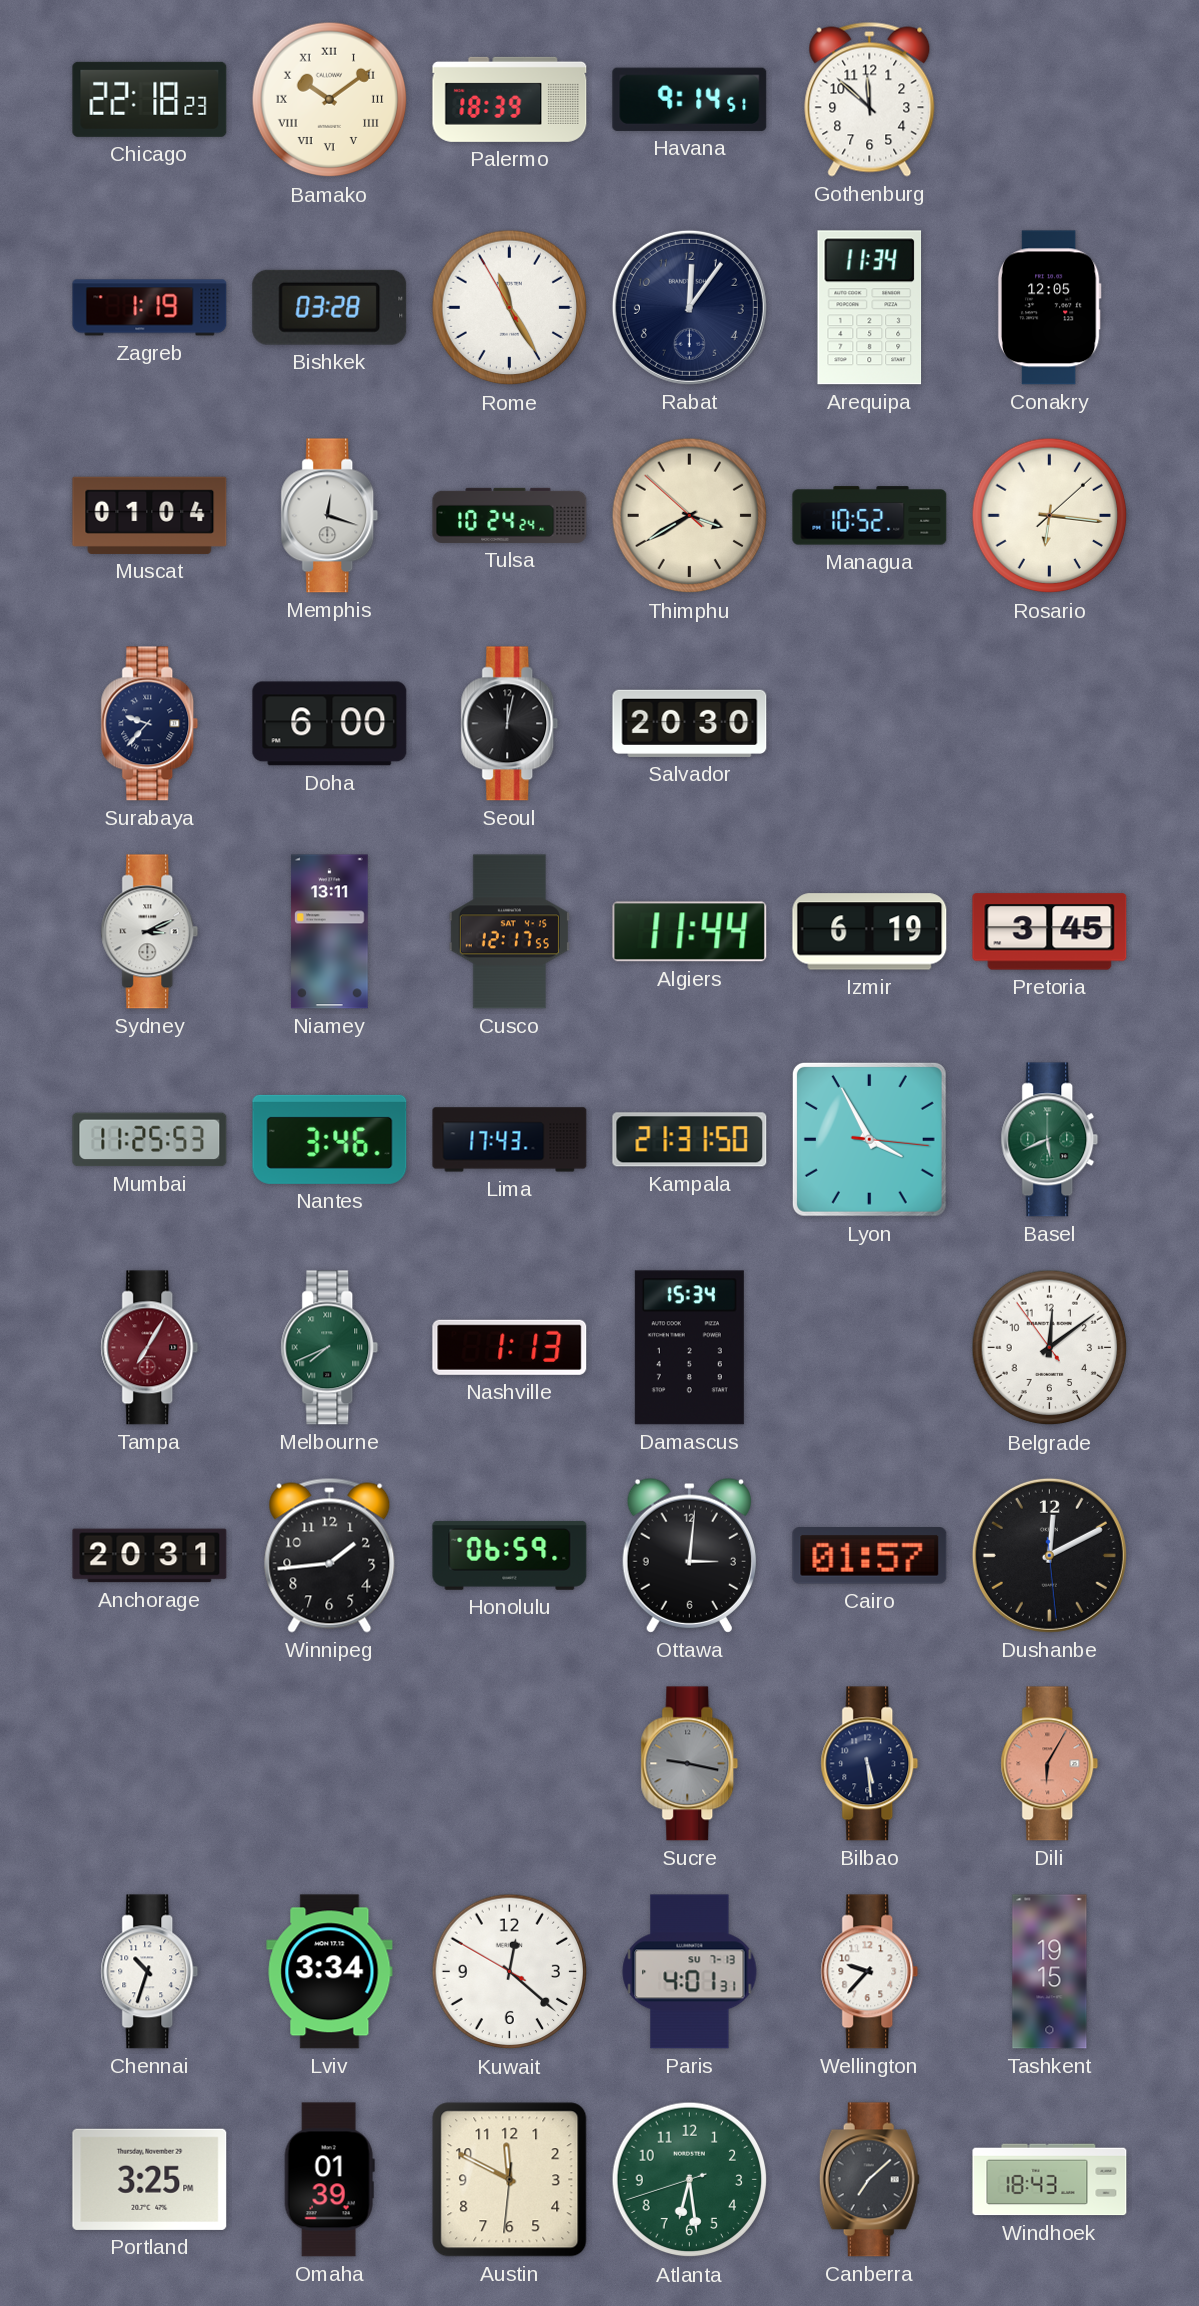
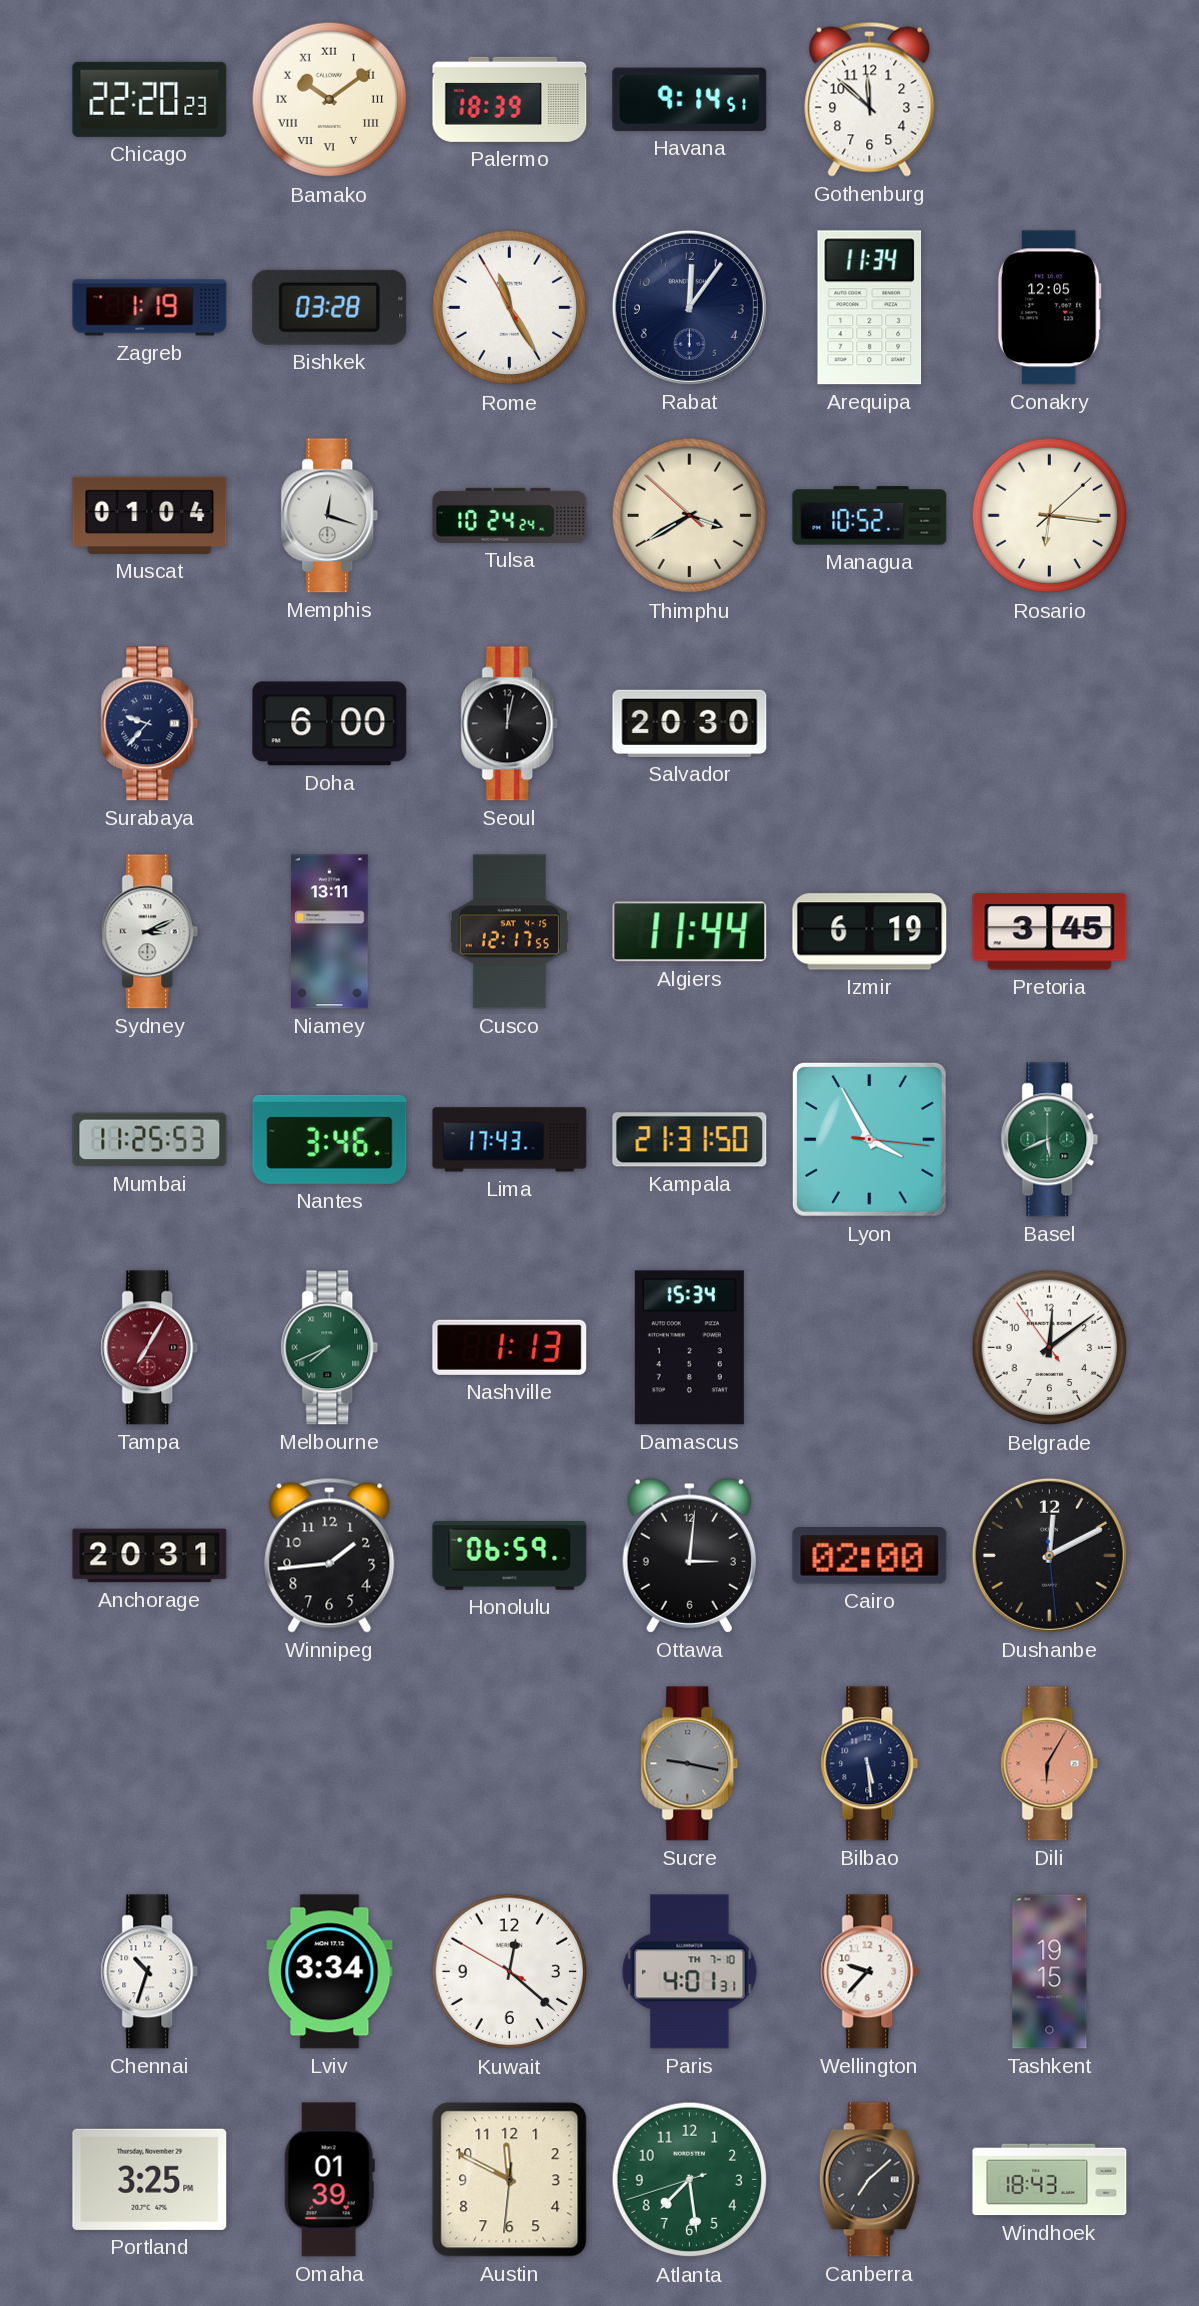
Chicago: 22:18 -> 22:20
Cairo: 01:57 -> 02:00
Paris date: SU 7-13 -> TH 7-10
Atlanta: 6:28 -> 7:28
